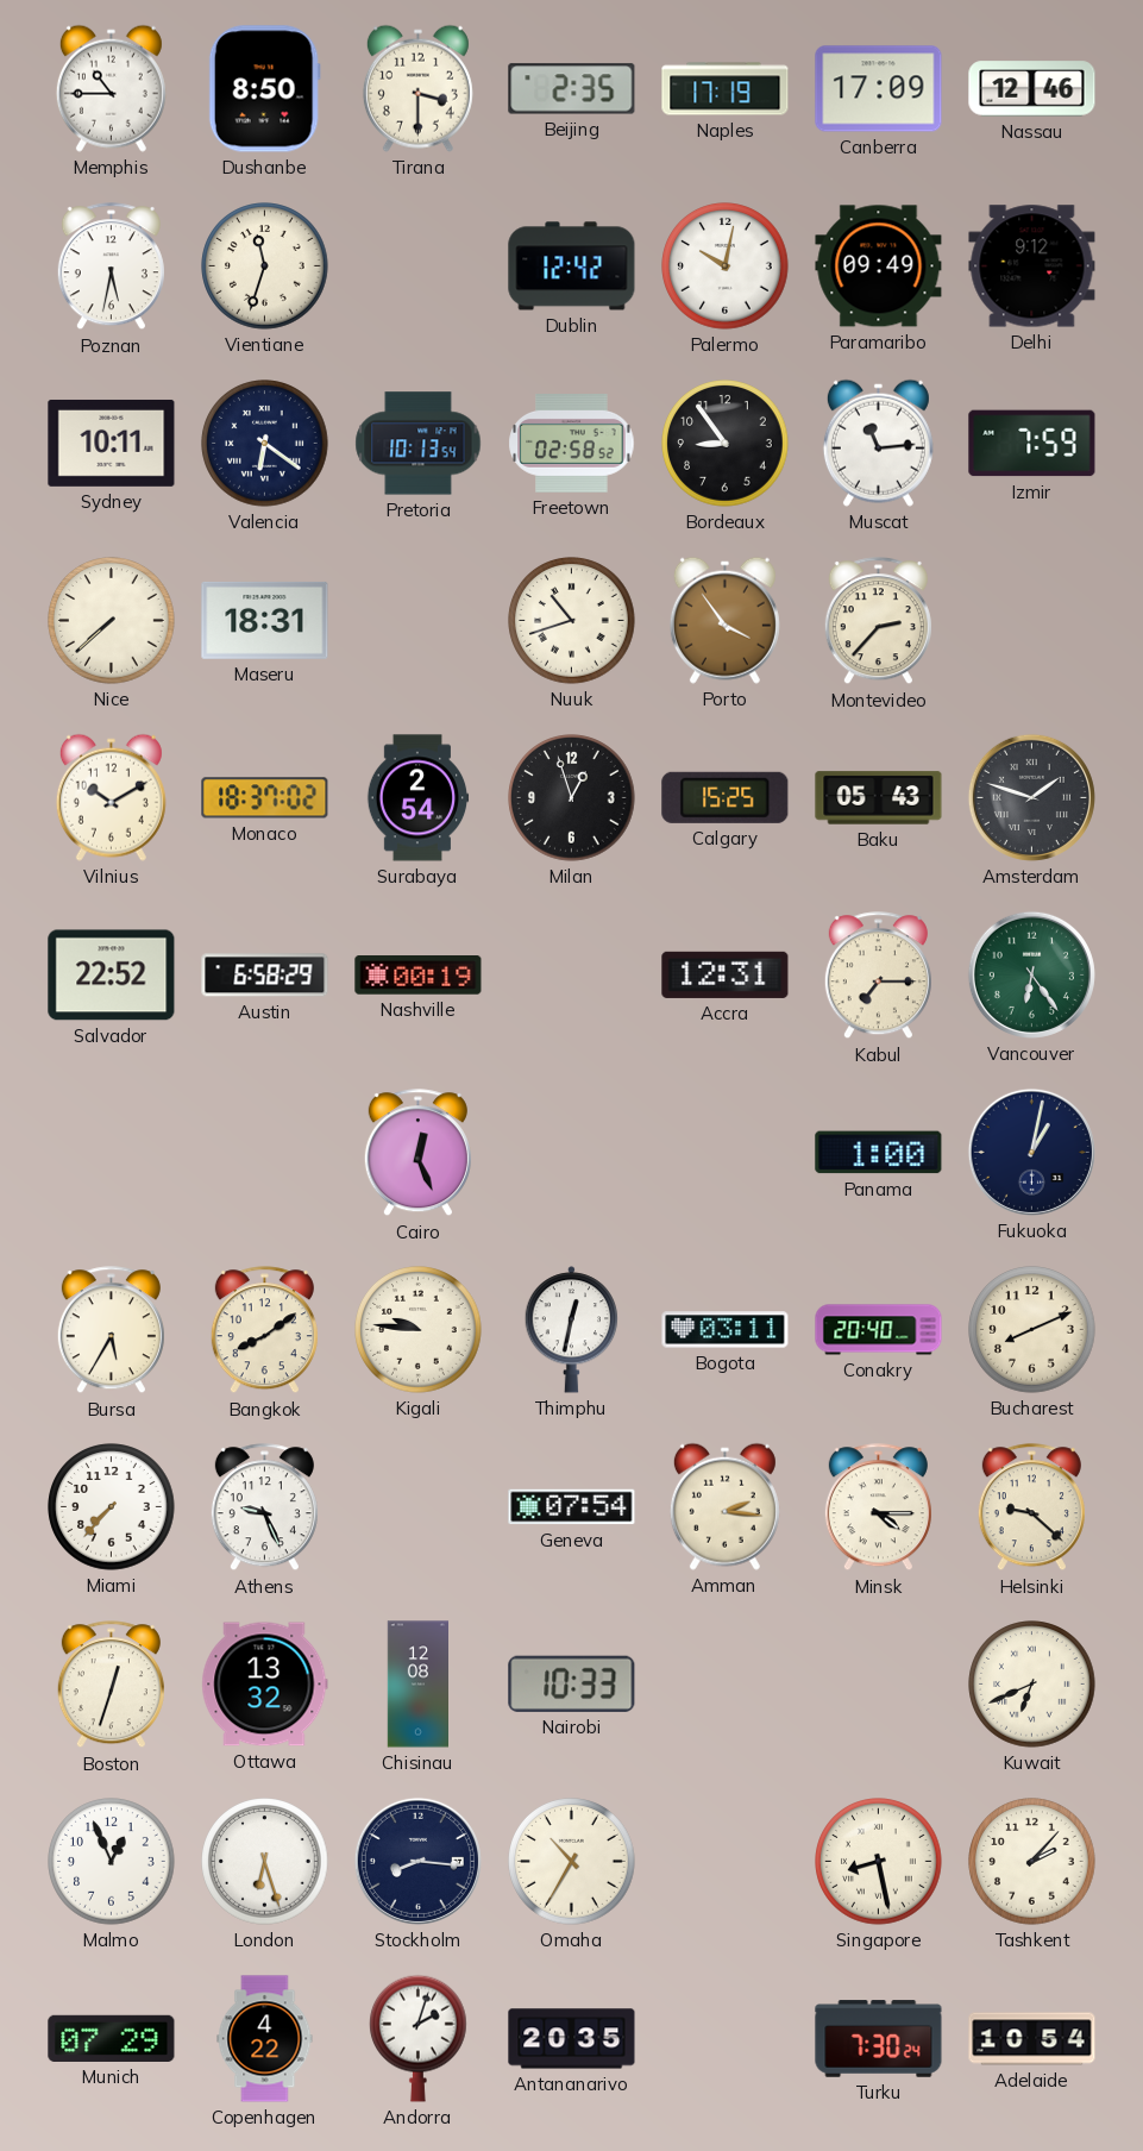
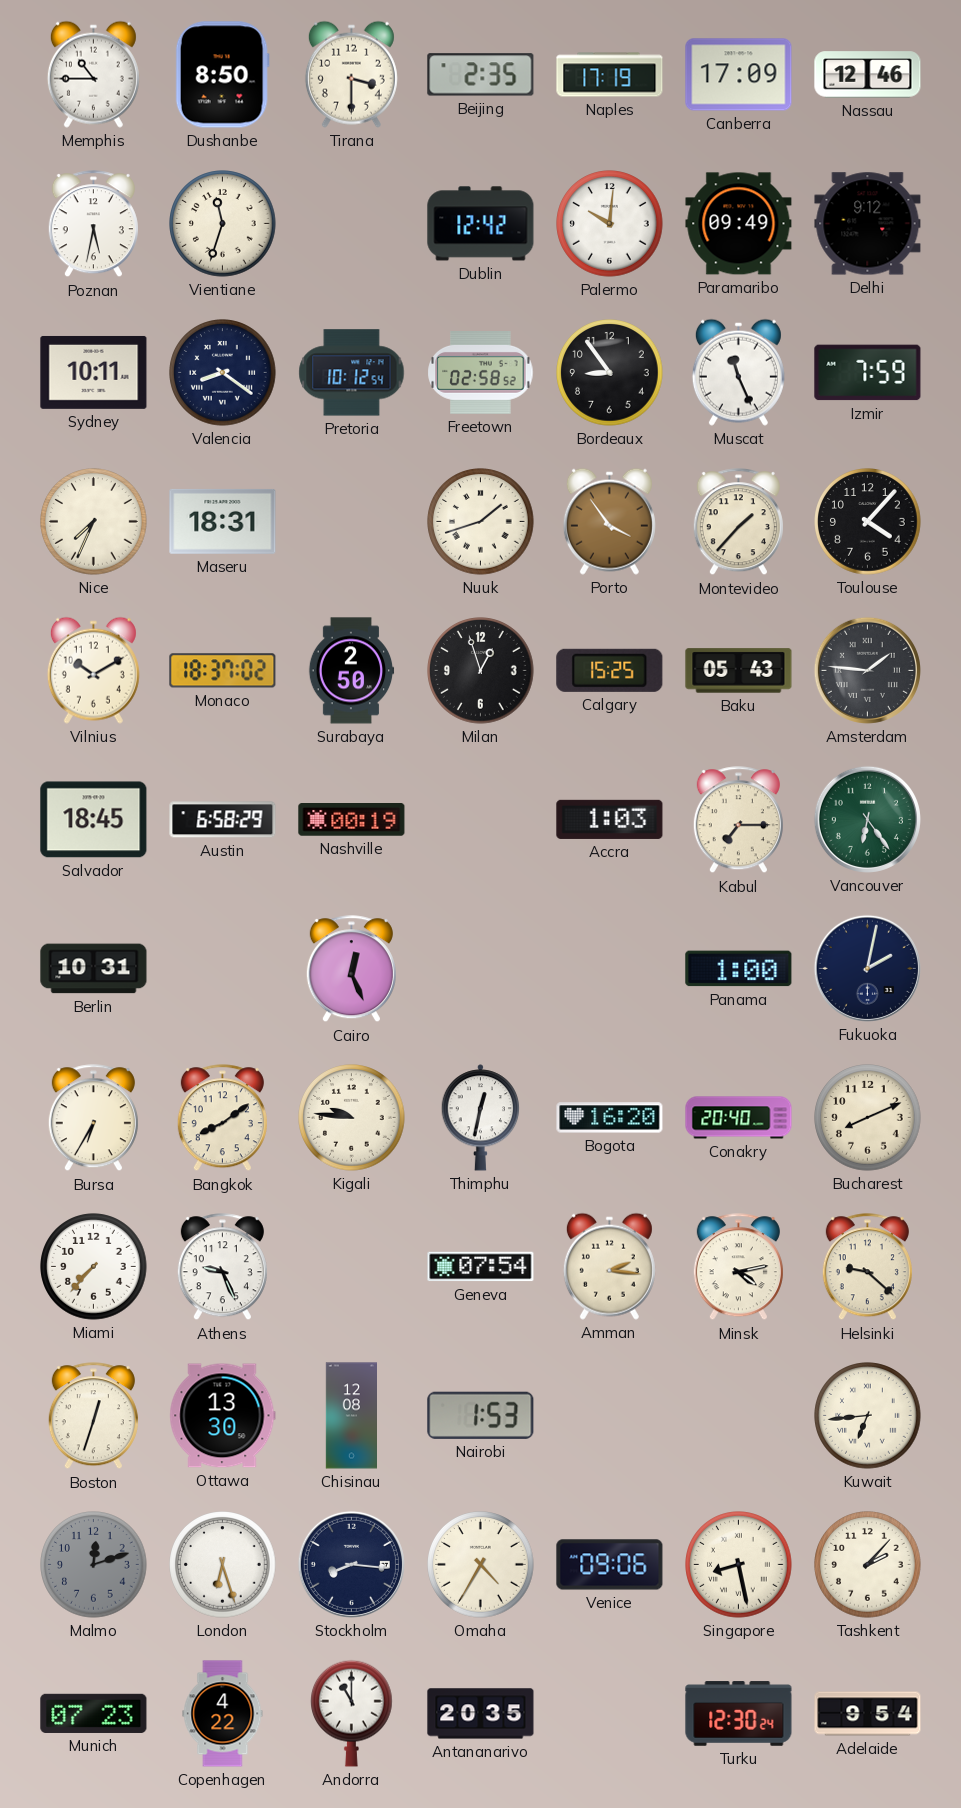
Palermo: 10:02 -> 10:01
Valencia: 6:21 -> 8:21
Pretoria: 10:13 -> 10:12
Muscat: 11:14 -> 11:26
Nice: 7:38 -> 7:34
Nuuk: 10:42 -> 1:42
Montevideo: 2:37 -> 1:37
Toulouse: none -> 4:07
Surabaya: 2:54 -> 2:50
Amsterdam: 1:48 -> 1:46
Salvador: 22:52 -> 18:45
Accra: 12:31 -> 1:03
Berlin: none -> 10:31
Fukuoka: 1:02 -> 2:02
Bursa: 5:35 -> 6:35
Bogota: 03:11 -> 16:20
Minsk: 4:15 -> 4:13
Ottawa: 13:32 -> 13:30
Nairobi: 10:33 -> 1:53
Kuwait: 6:41 -> 6:44
Malmo: 12:56 -> 12:12
Malmo dial: white -> grey
Omaha: 10:35 -> 4:35
Venice: none -> 09:06
Munich: 07:29 -> 07:23
Andorra: 2:03 -> 11:00
Turku: 7:30 -> 12:30
Adelaide: 10:54 -> 9:54
